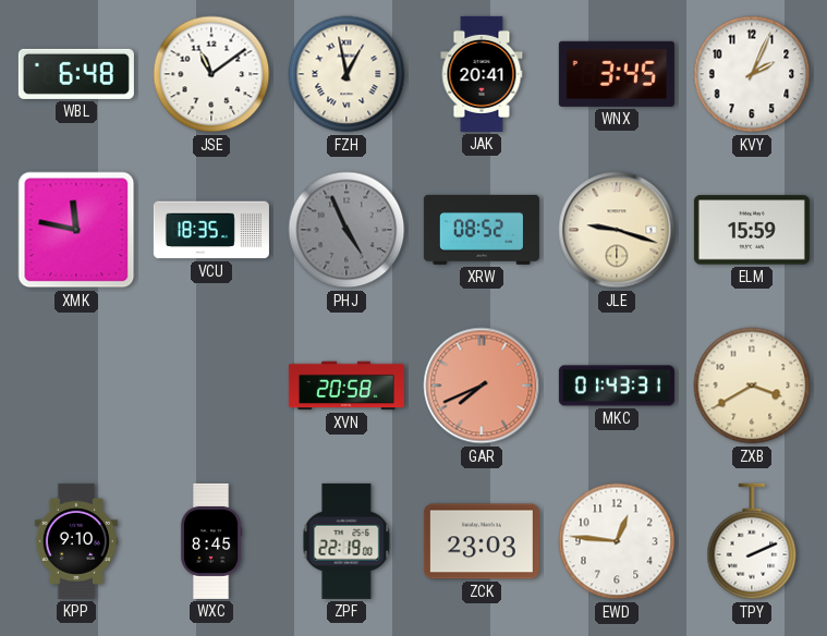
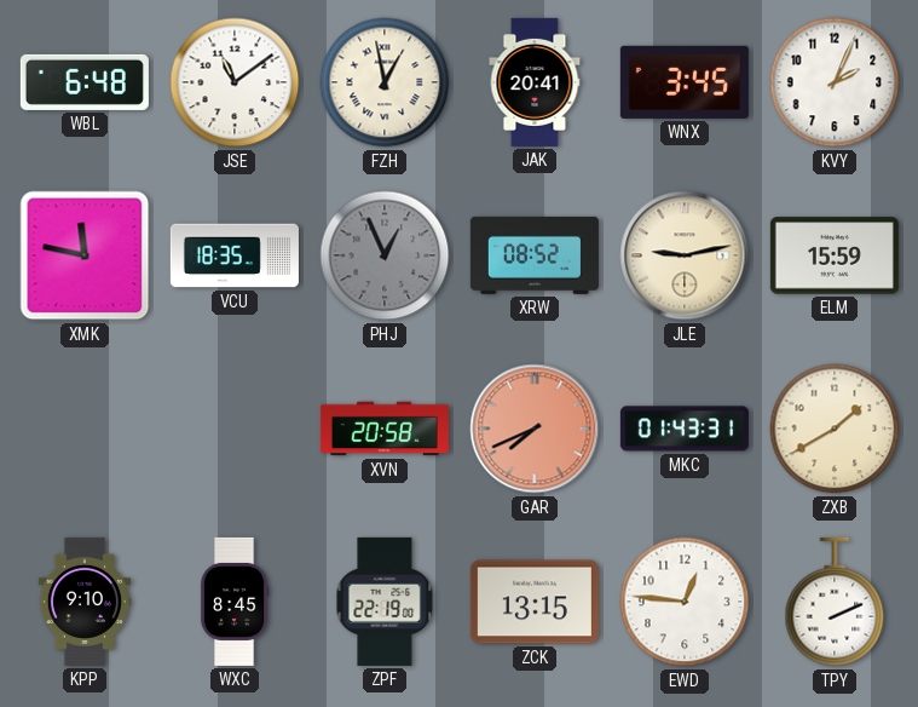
PHJ: 4:56 -> 12:56
JLE: 9:18 -> 9:13
ZXB: 3:40 -> 1:40
ZCK: 23:03 -> 13:15
